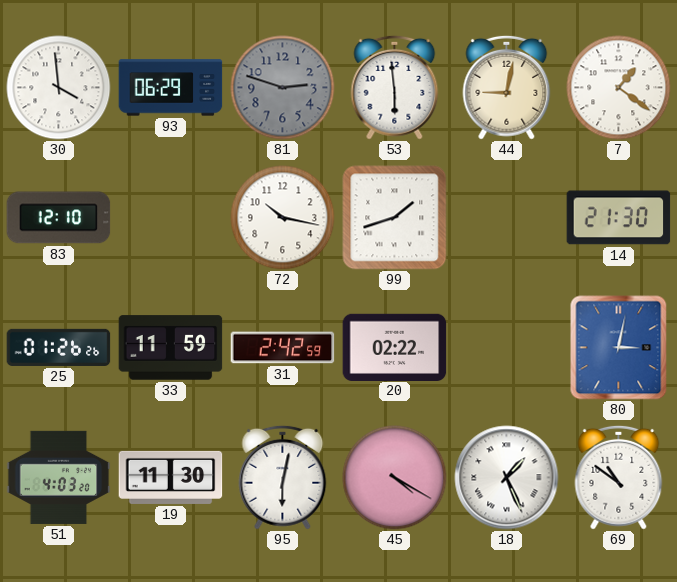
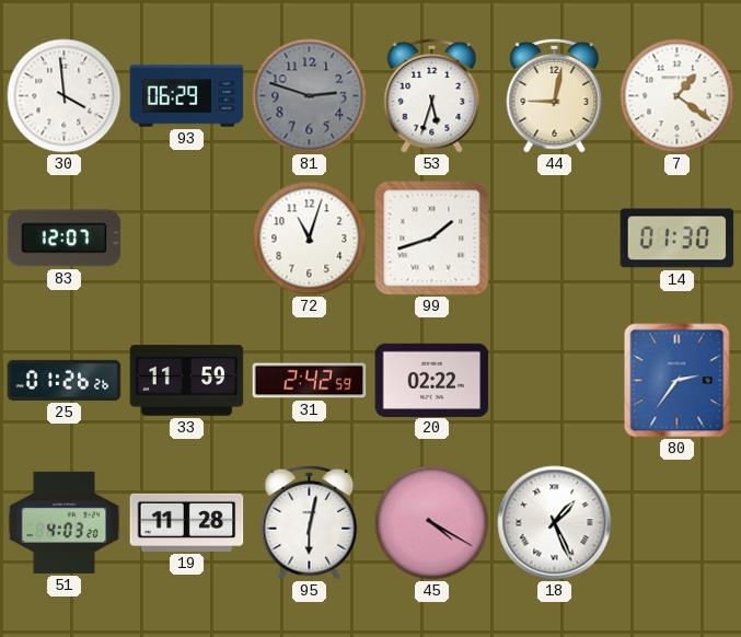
53: 5:59 -> 5:33
83: 12:10 -> 12:07
72: 10:17 -> 11:03
14: 21:30 -> 01:30
80: 3:02 -> 2:36
19: 11:30 -> 11:28
69: 10:51 -> none
